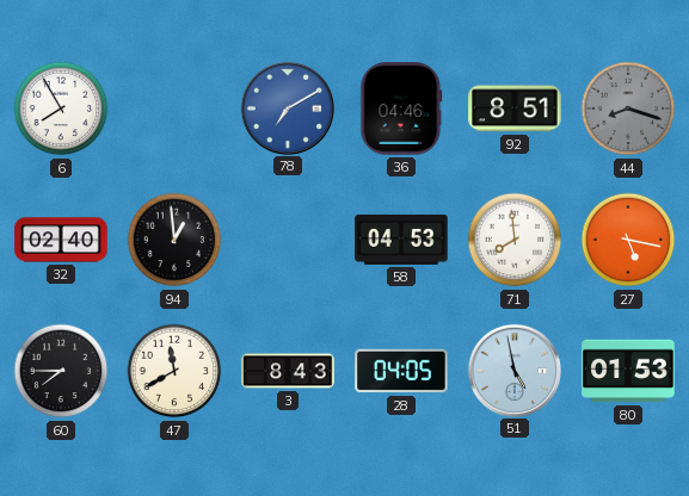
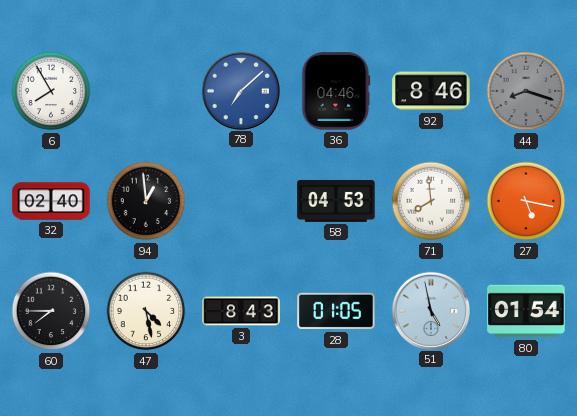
78: 7:10 -> 7:08
92: 8:51 -> 8:46
47: 11:40 -> 4:28
28: 04:05 -> 01:05
80: 01:53 -> 01:54
